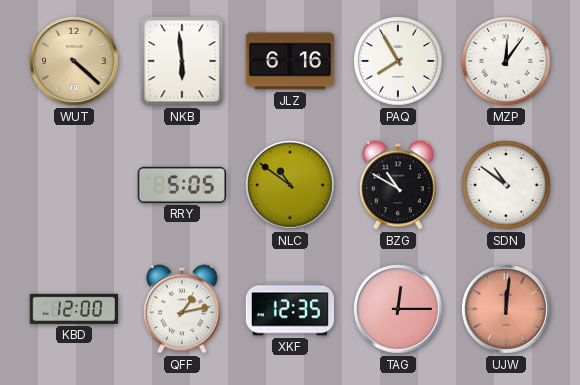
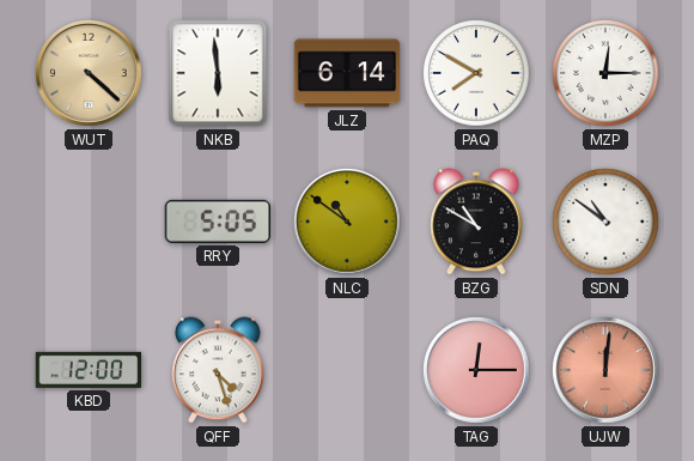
JLZ: 6:16 -> 6:14
PAQ: 7:55 -> 7:50
MZP: 12:06 -> 12:15
QFF: 1:13 -> 4:27
XKF: 12:35 -> none
